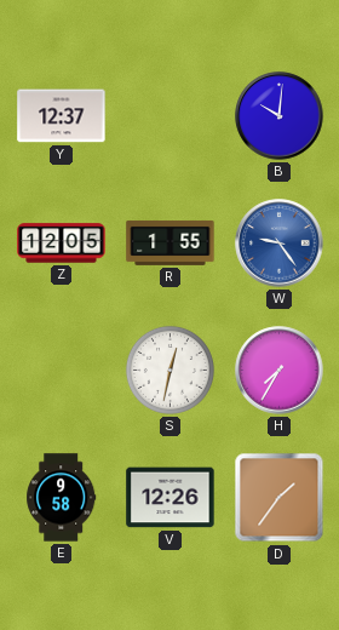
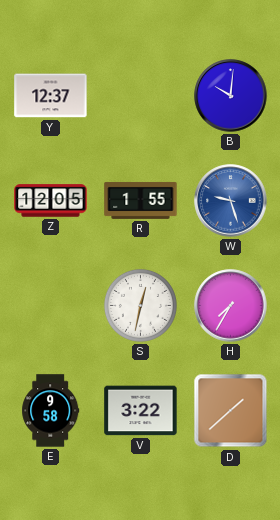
W: 9:24 -> 9:27
V: 12:26 -> 3:22
D: 1:36 -> 1:38
